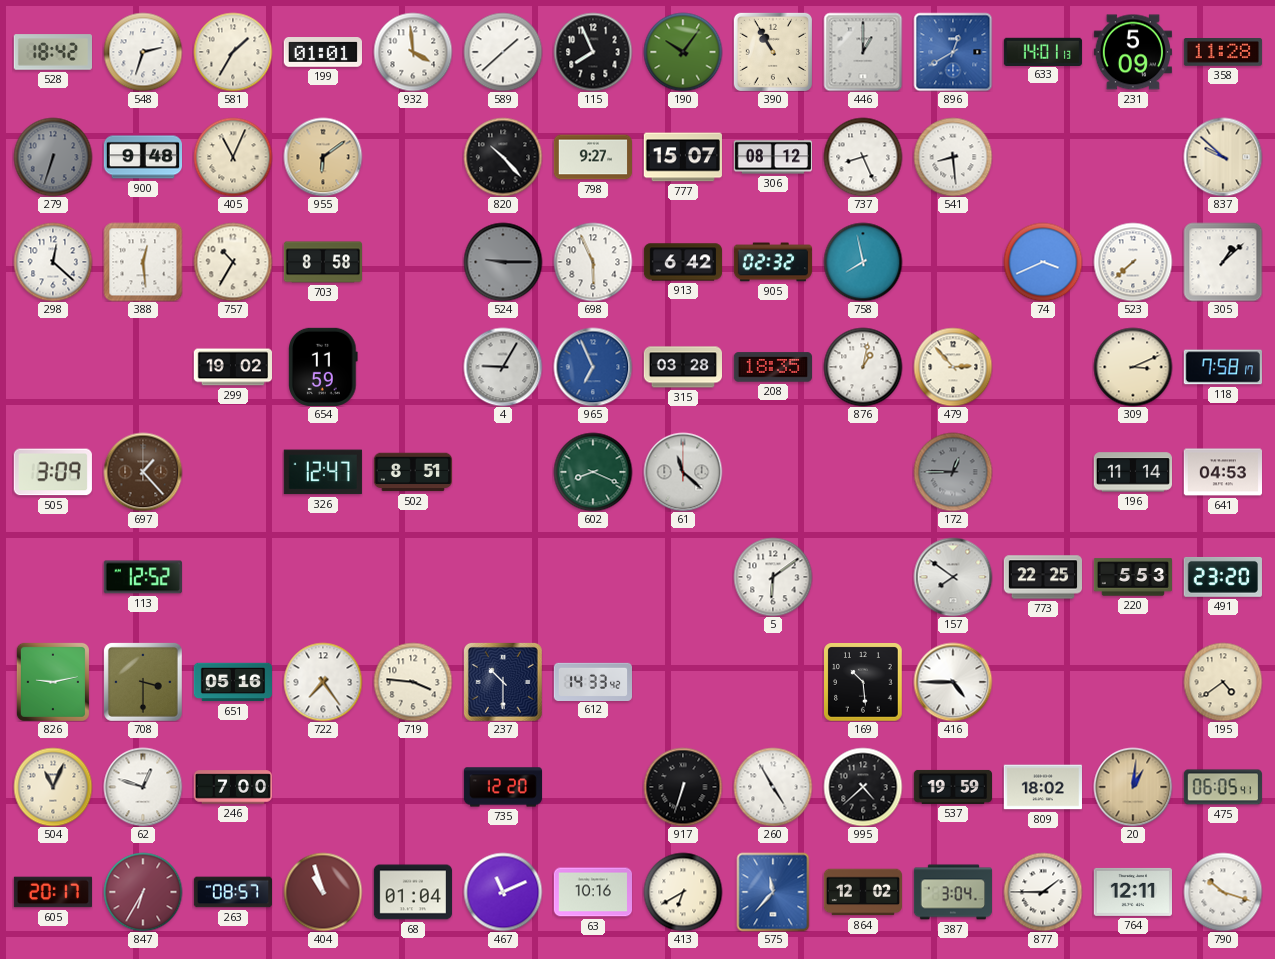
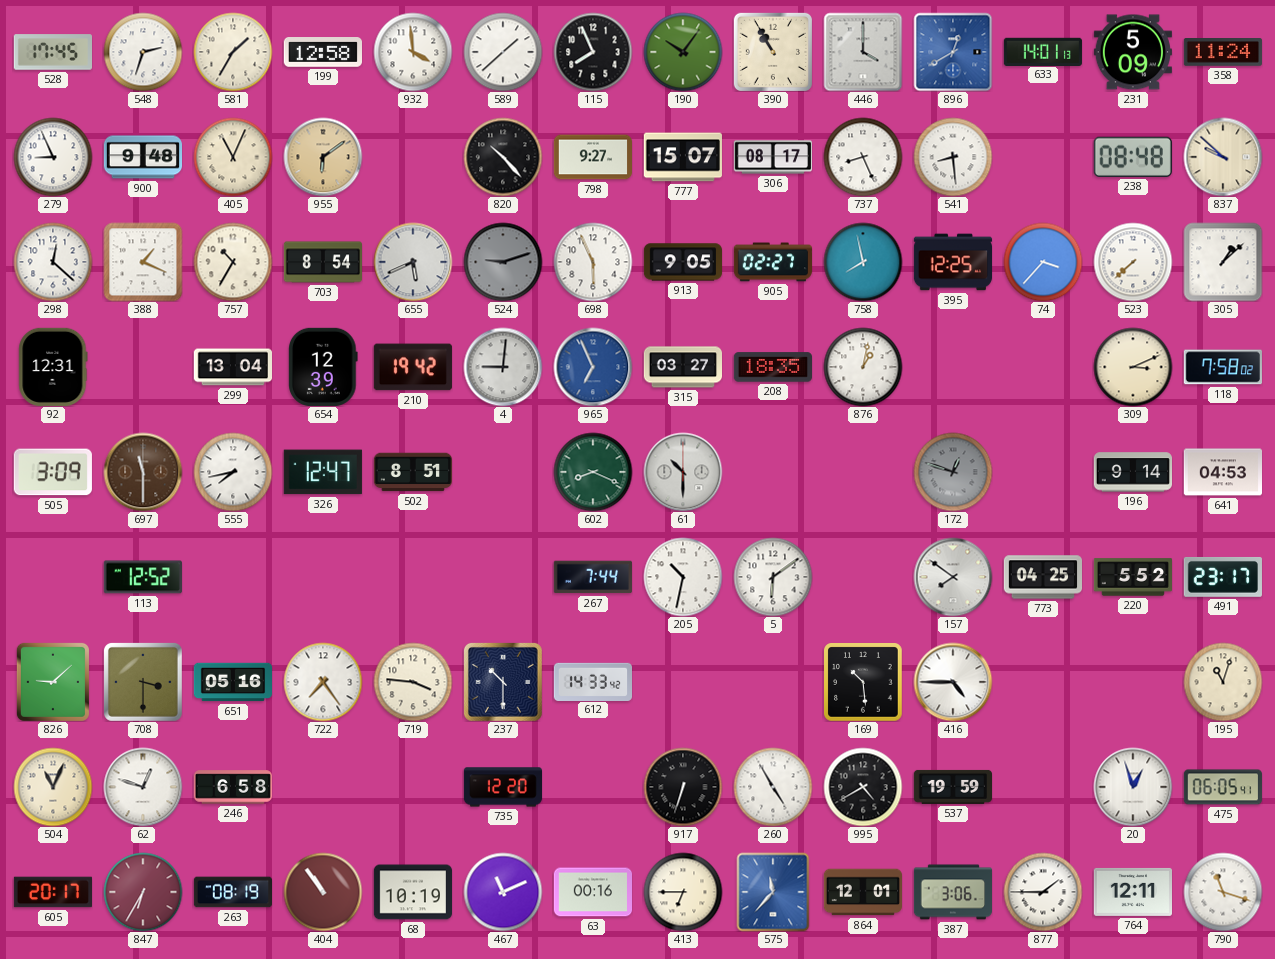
528: 18:42 -> 17:45
199: 01:01 -> 12:58
446: 1:00 -> 4:00
358: 11:28 -> 11:24
279: 6:33 -> 8:56
279 dial: grey -> white
306: 08:12 -> 08:17
238: none -> 08:48
388: 12:29 -> 1:19
703: 8:58 -> 8:54
655: none -> 5:41
524: 9:15 -> 9:12
913: 6:42 -> 9:05
905: 02:32 -> 02:27
395: none -> 12:25
74: 3:41 -> 3:37
92: none -> 12:31
299: 19:02 -> 13:04
654: 11:59 -> 12:39
210: none -> 19:42
4: 9:05 -> 9:01
315: 03:28 -> 03:27
479: 2:53 -> none
118: 7:58:17 -> 7:58:02
697: 1:23 -> 11:30
555: none -> 7:43
61: 11:22 -> 10:30
172: 12:45 -> 12:48
196: 11:14 -> 9:14
267: none -> 7:44
205: none -> 10:32
773: 22:25 -> 04:25
220: 5:53 -> 5:52
491: 23:20 -> 23:17
826: 9:13 -> 9:08
195: 4:39 -> 11:03
246: 7:00 -> 6:58
995: 4:38 -> 4:40
809: 18:02 -> none
20: 1:01 -> 12:57
20 dial: champagne -> white
263: 08:57 -> 08:19
404: 10:57 -> 10:54
68: 01:04 -> 10:19
63: 10:16 -> 00:16
413: 6:40 -> 6:45
864: 12:02 -> 12:01
387: 3:04 -> 3:06
790: 10:18 -> 11:18
